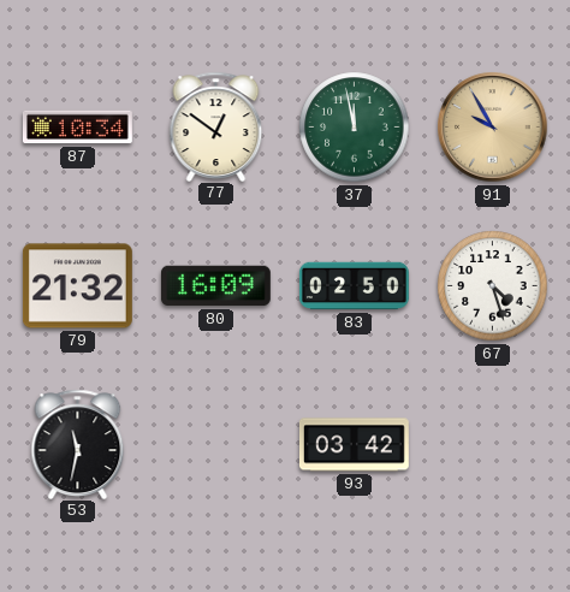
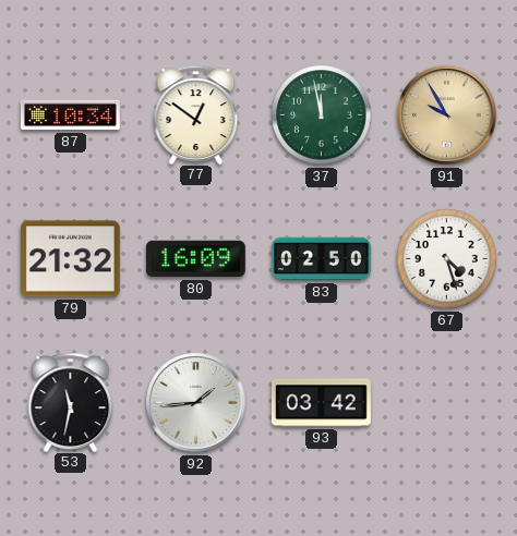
92: none -> 1:44
